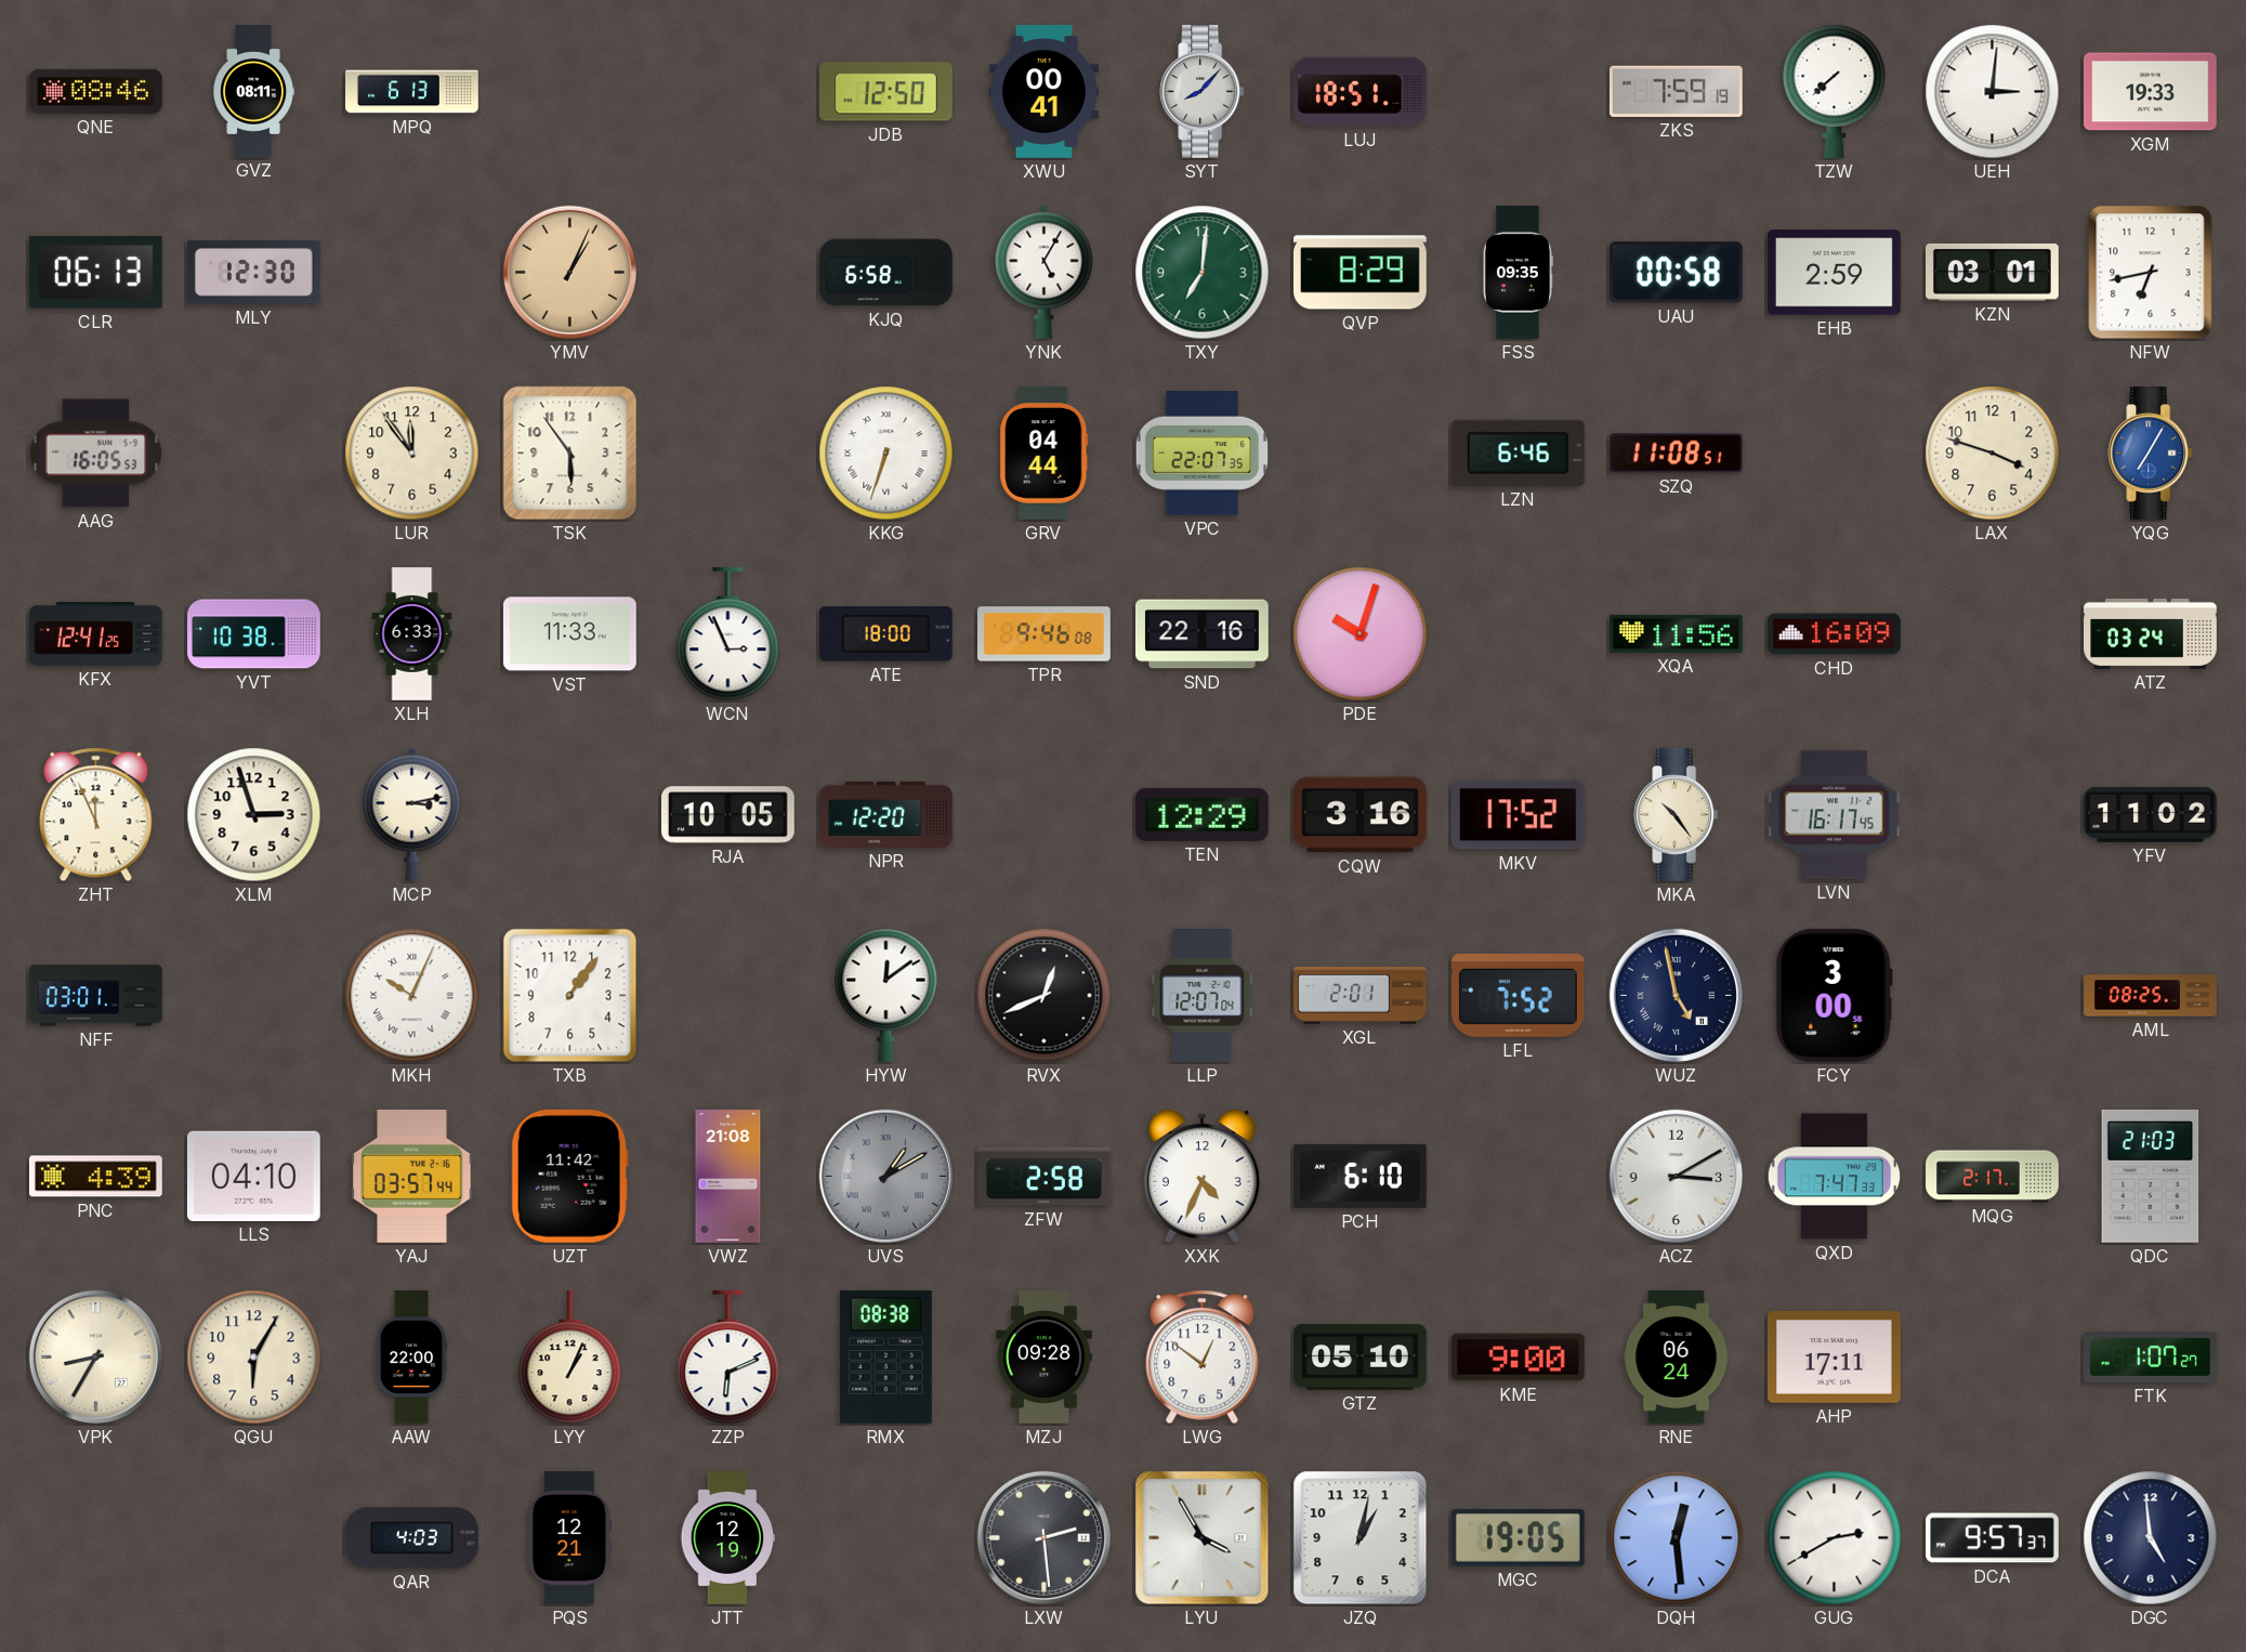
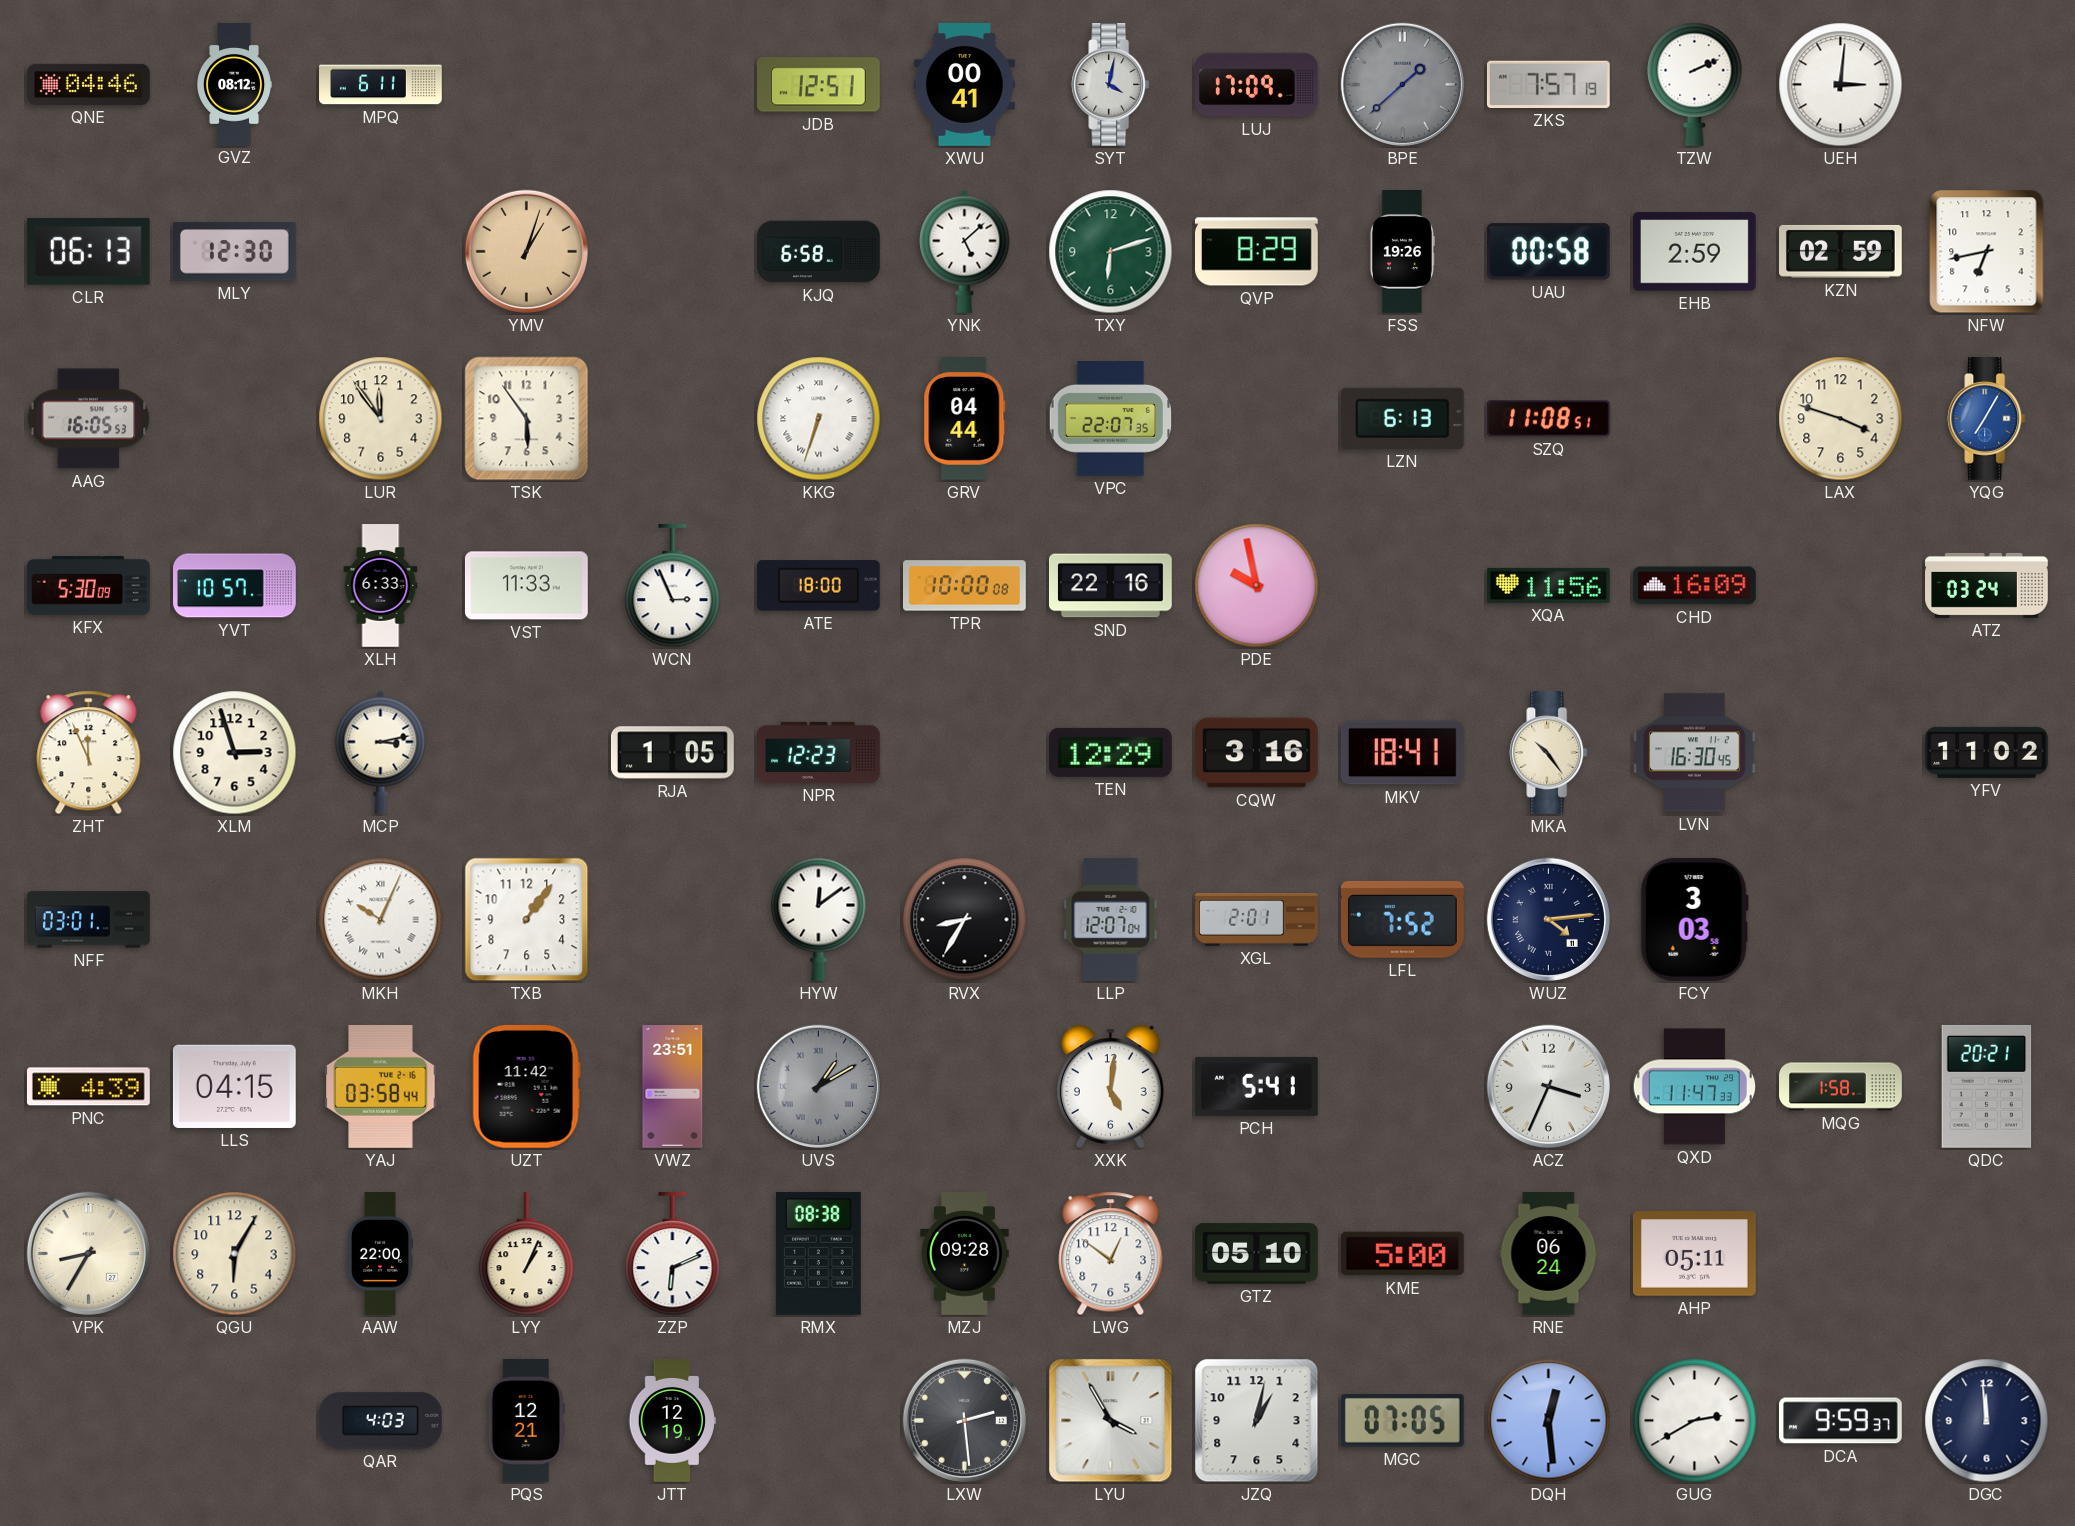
QNE: 08:46 -> 04:46
GVZ: 08:11 -> 08:12
MPQ: 6:13 -> 6:11
JDB: 12:50 -> 12:51
SYT: 8:07 -> 4:02
LUJ: 18:51 -> 17:09
BPE: none -> 1:38
ZKS: 7:59 -> 7:57
TZW: 7:38 -> 2:11
XGM: 19:33 -> none
YMV: 1:04 -> 1:03
YNK: 5:05 -> 5:08
TXY: 7:01 -> 6:12
FSS: 09:35 -> 19:26
KZN: 03:01 -> 02:59
LZN: 6:46 -> 6:13
KFX: 12:41 -> 5:30
YVT: 10:38 -> 10:57
TPR: 9:46 -> 10:00
PDE: 10:03 -> 9:58
RJA: 10:05 -> 1:05
NPR: 12:20 -> 12:23
MKV: 17:52 -> 18:41
LVN: 16:17 -> 16:30
RVX: 12:41 -> 8:35
WUZ: 4:58 -> 4:14
FCY: 3:00 -> 3:03
AML: 08:25 -> none
LLS: 04:10 -> 04:15
YAJ: 03:57 -> 03:58
VWZ: 21:08 -> 23:51
ZFW: 2:58 -> none
XXK: 4:34 -> 5:01
PCH: 6:10 -> 5:41
ACZ: 3:10 -> 3:34
QXD: 7:47 -> 11:47
MQG: 2:17 -> 1:58
QDC: 21:03 -> 20:21
KME: 9:00 -> 5:00
AHP: 17:11 -> 05:11
FTK: 1:07 -> none
MGC: 19:05 -> 07:05
DCA: 9:57 -> 9:59
DGC: 4:59 -> 11:59
